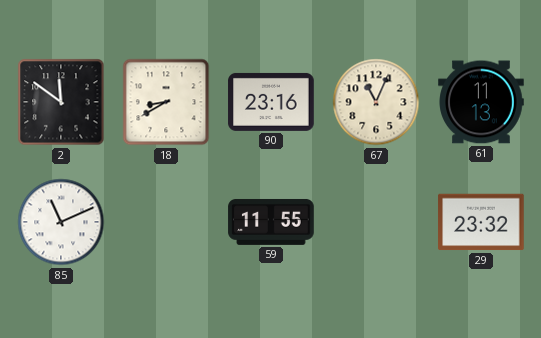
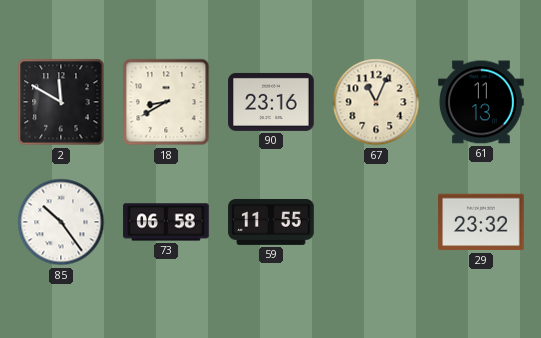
2: 11:51 -> 11:50
85: 11:11 -> 10:24
73: none -> 06:58
